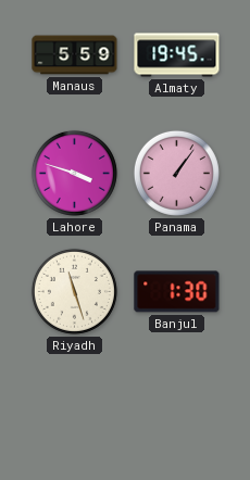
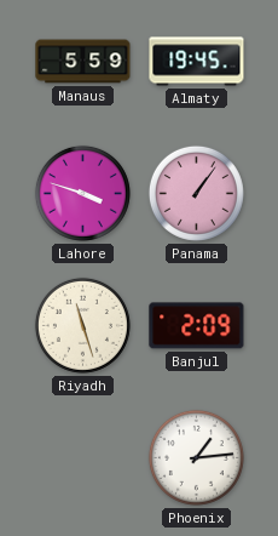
Banjul: 1:30 -> 2:09
Phoenix: none -> 1:14
